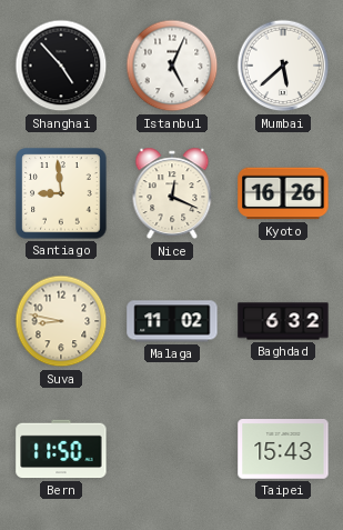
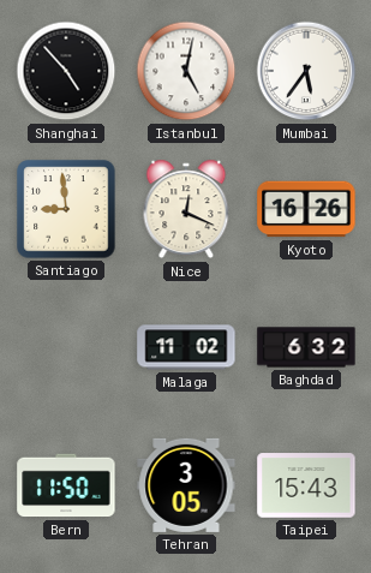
Istanbul: 5:04 -> 5:02
Mumbai: 5:38 -> 5:36
Suva: 8:47 -> none
Tehran: none -> 3:05
